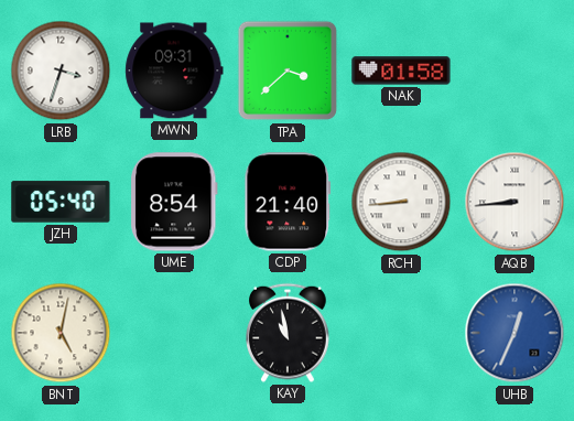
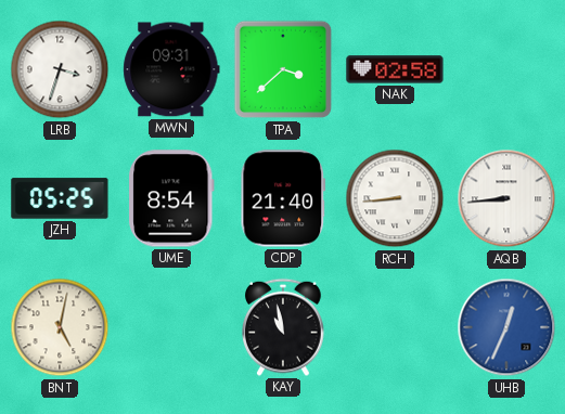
NAK: 01:58 -> 02:58
JZH: 05:40 -> 05:25
